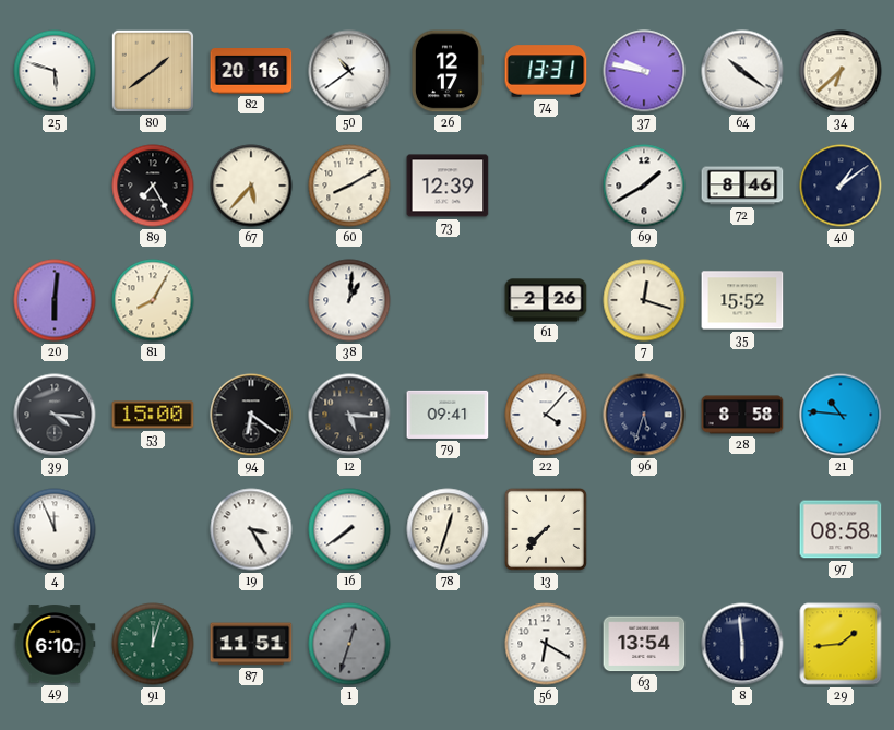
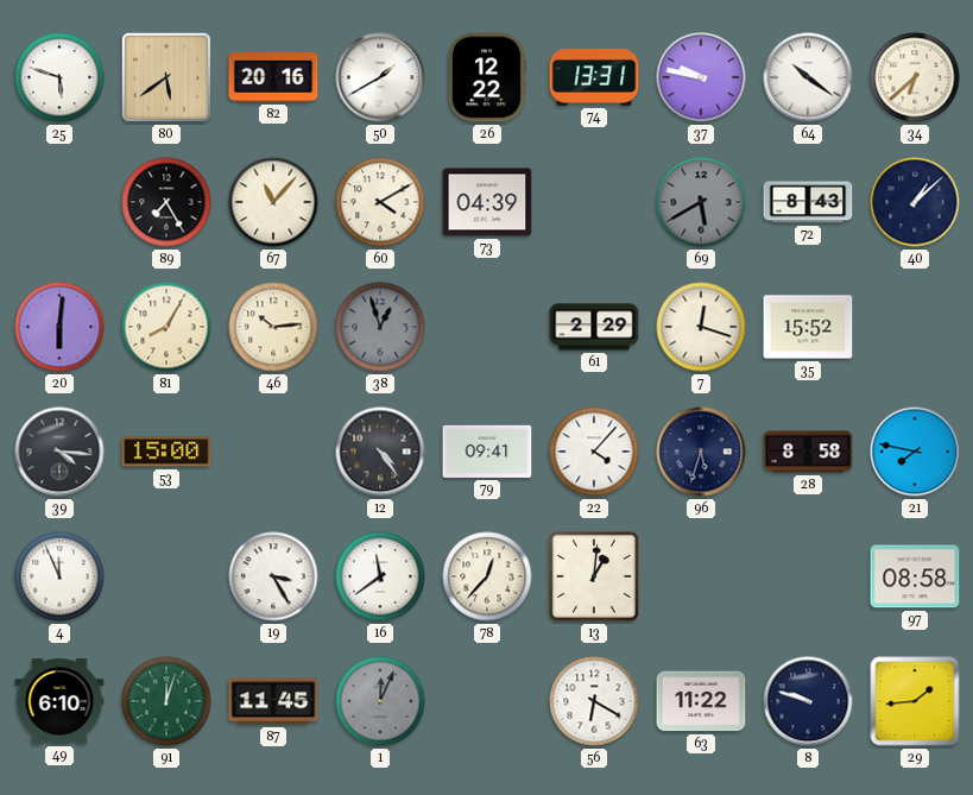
80: 1:39 -> 5:39
50: 10:39 -> 1:40
26: 12:17 -> 12:22
67: 5:37 -> 11:07
60: 8:10 -> 4:10
73: 12:39 -> 04:39
69: 1:40 -> 5:40
69 dial: white -> grey
72: 8:46 -> 8:43
40: 1:09 -> 1:08
46: none -> 10:14
38: 1:01 -> 12:57
38 dial: white -> grey
61: 2:26 -> 2:29
94: 6:21 -> none
12: 5:16 -> 4:24
21: 10:46 -> 7:47
16: 7:39 -> 11:39
78: 12:33 -> 12:37
13: 7:37 -> 1:01
87: 11:51 -> 11:45
1: 12:33 -> 12:04
63: 13:54 -> 11:22
8: 5:59 -> 9:48
